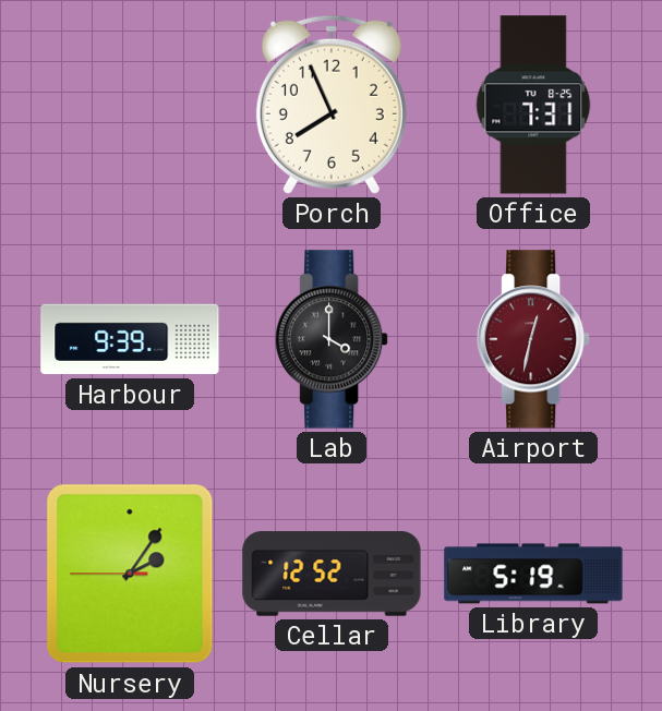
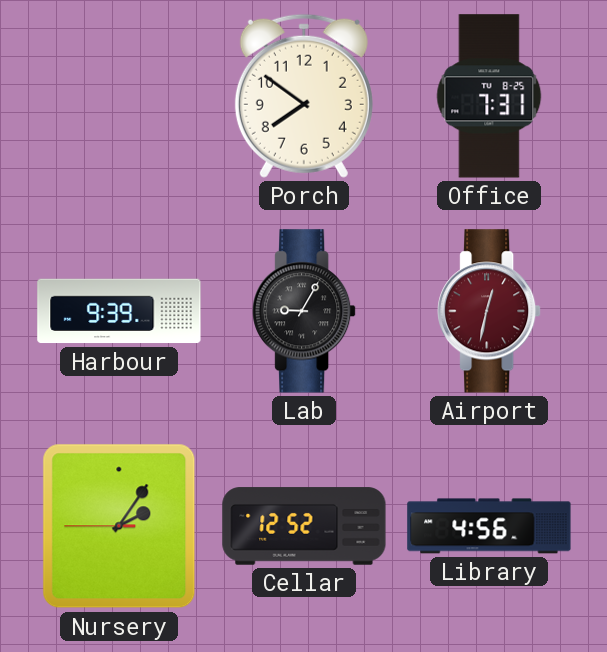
Porch: 7:56 -> 7:51
Lab: 4:00 -> 9:05
Library: 5:19 -> 4:56
